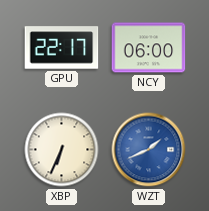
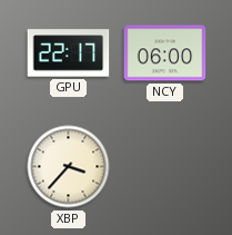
XBP: 6:34 -> 3:37
WZT: 1:41 -> none
